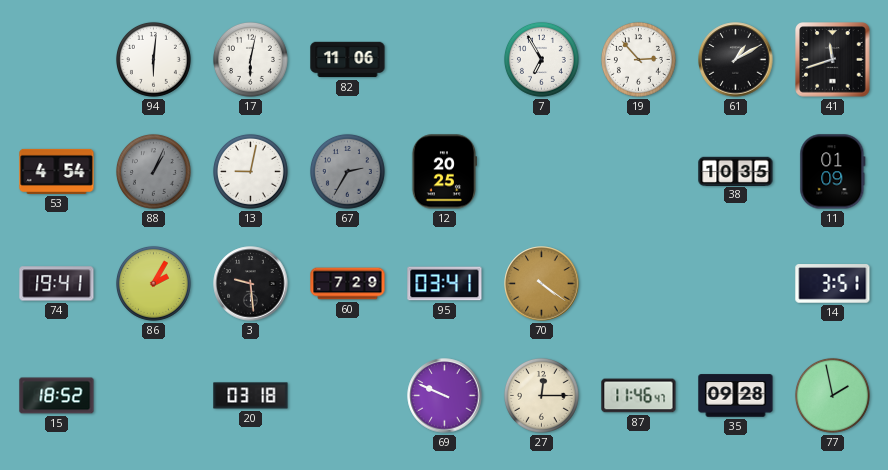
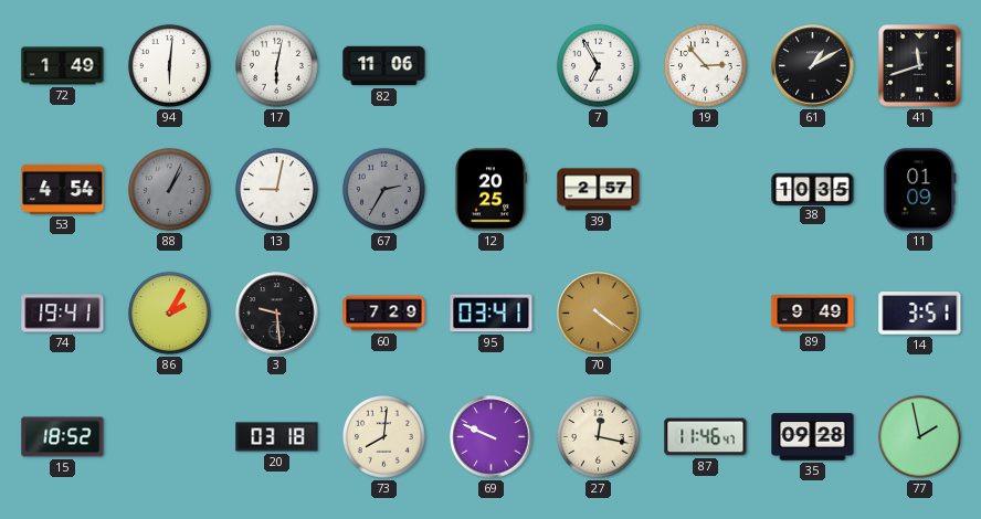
72: none -> 1:49
39: none -> 2:57
89: none -> 9:49
73: none -> 8:01
27: 12:15 -> 12:17
